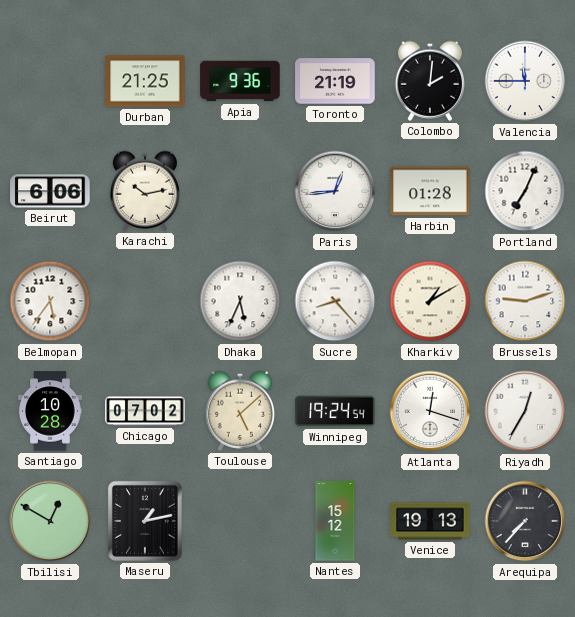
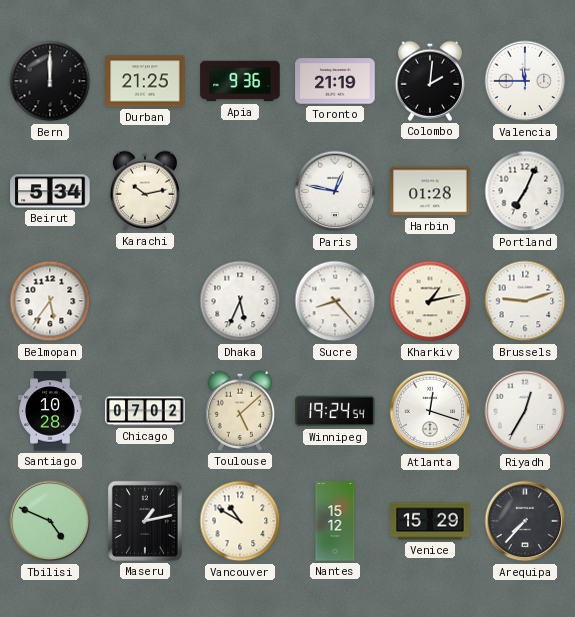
Bern: none -> 12:00
Beirut: 6:06 -> 5:34
Paris: 12:44 -> 12:47
Kharkiv: 1:10 -> 1:13
Tbilisi: 12:50 -> 4:49
Vancouver: none -> 10:50
Venice: 19:13 -> 15:29
